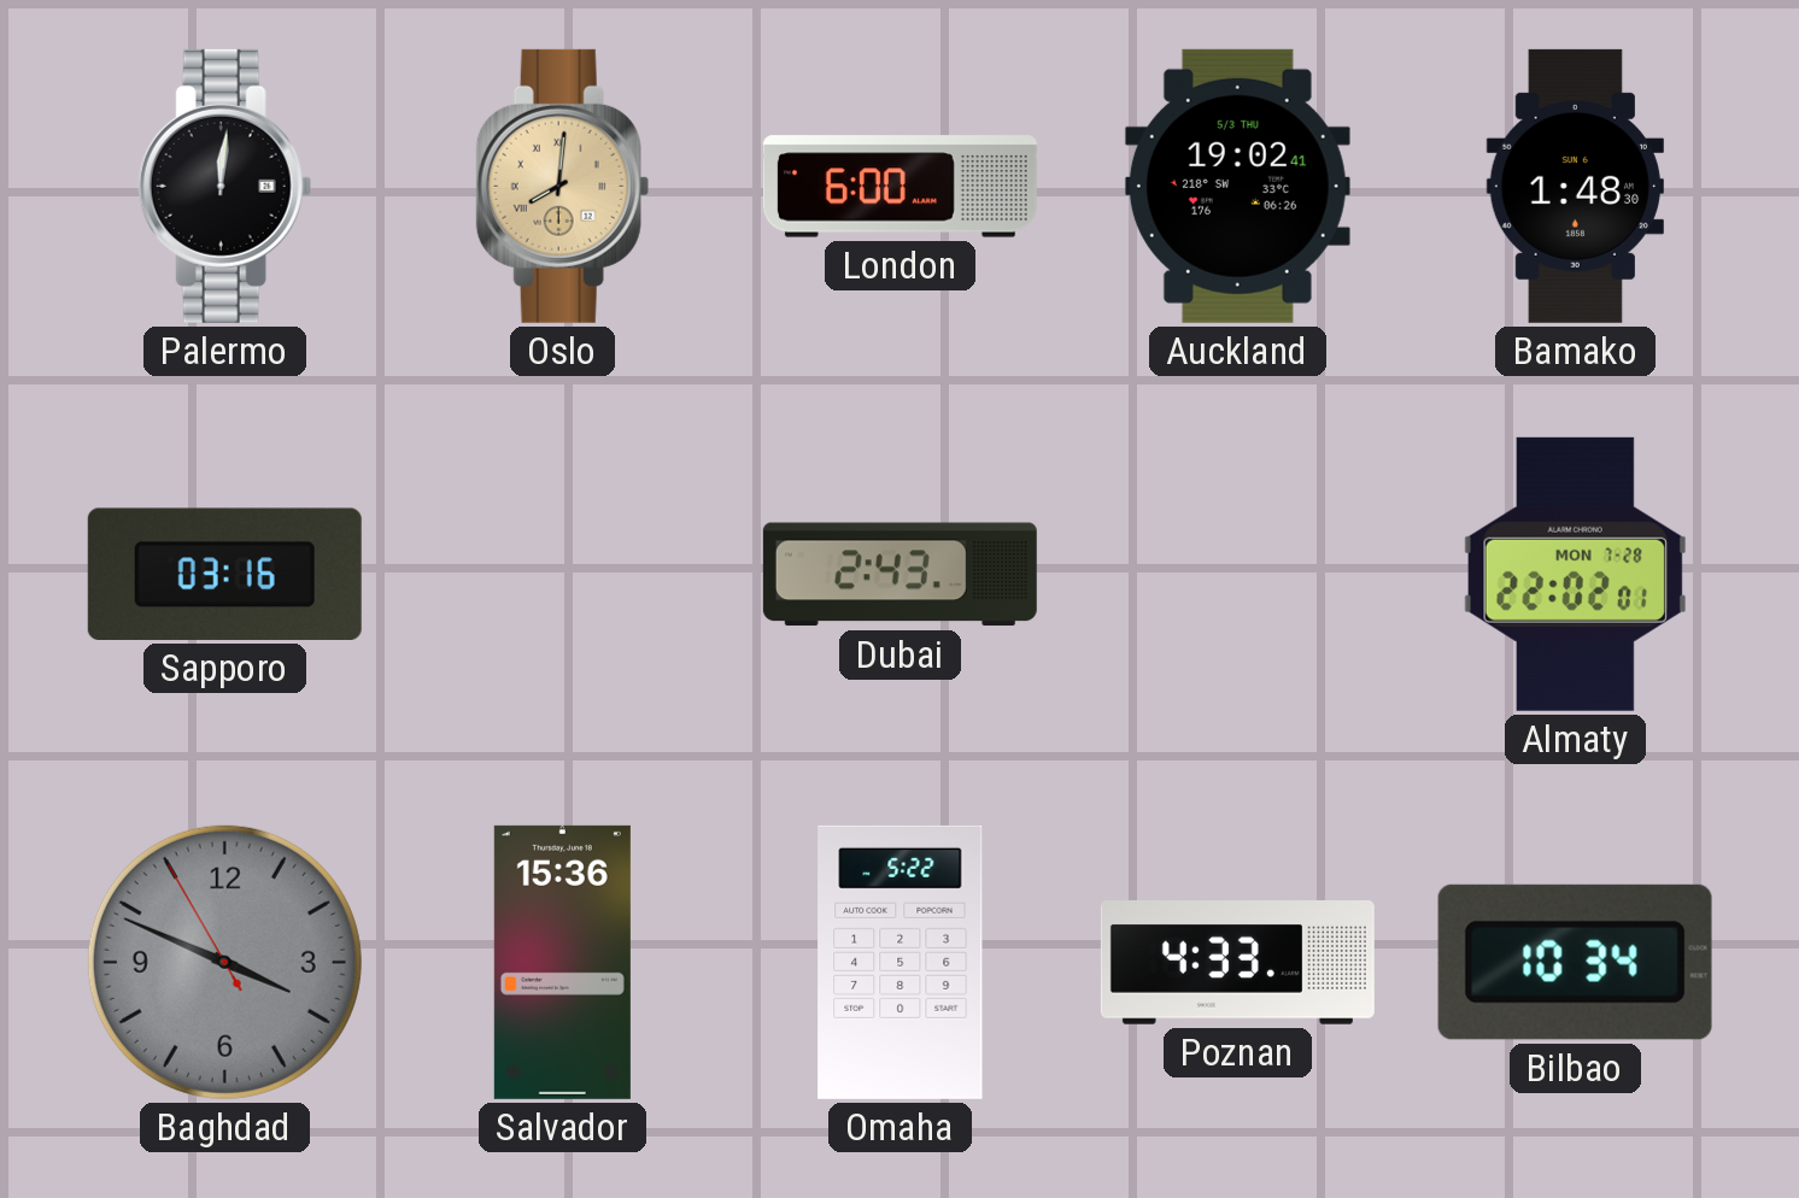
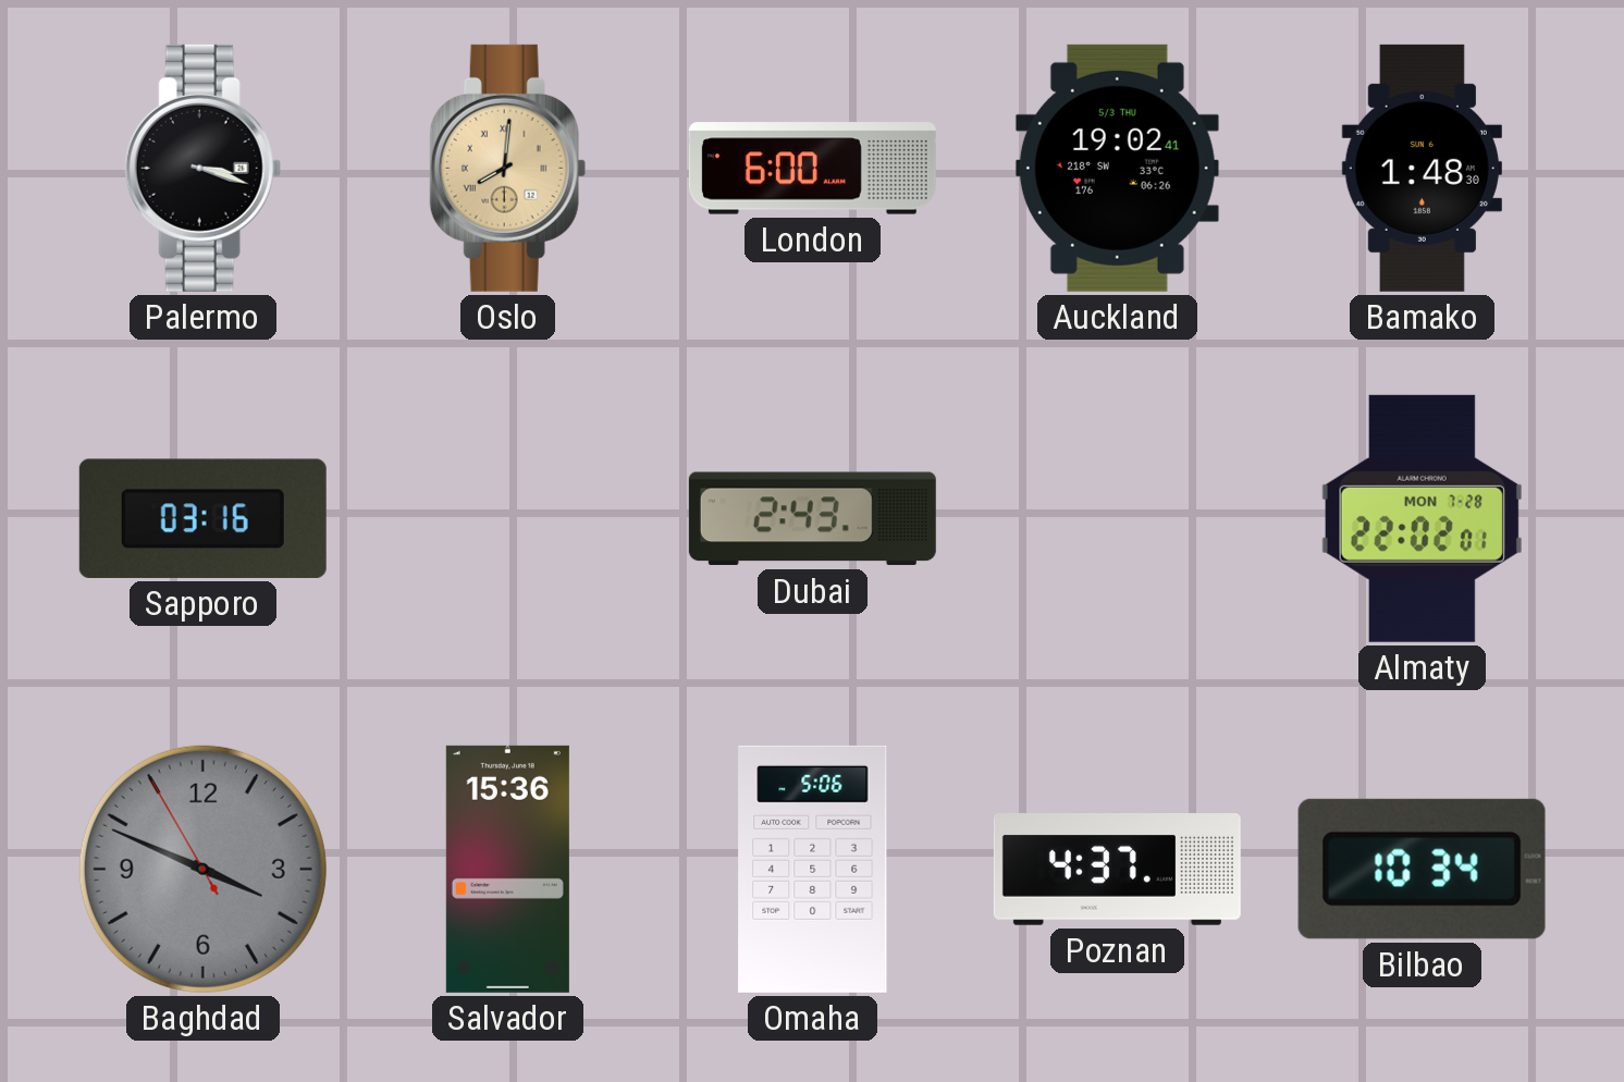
Palermo: 12:01 -> 3:18
Omaha: 5:22 -> 5:06
Poznan: 4:33 -> 4:37
